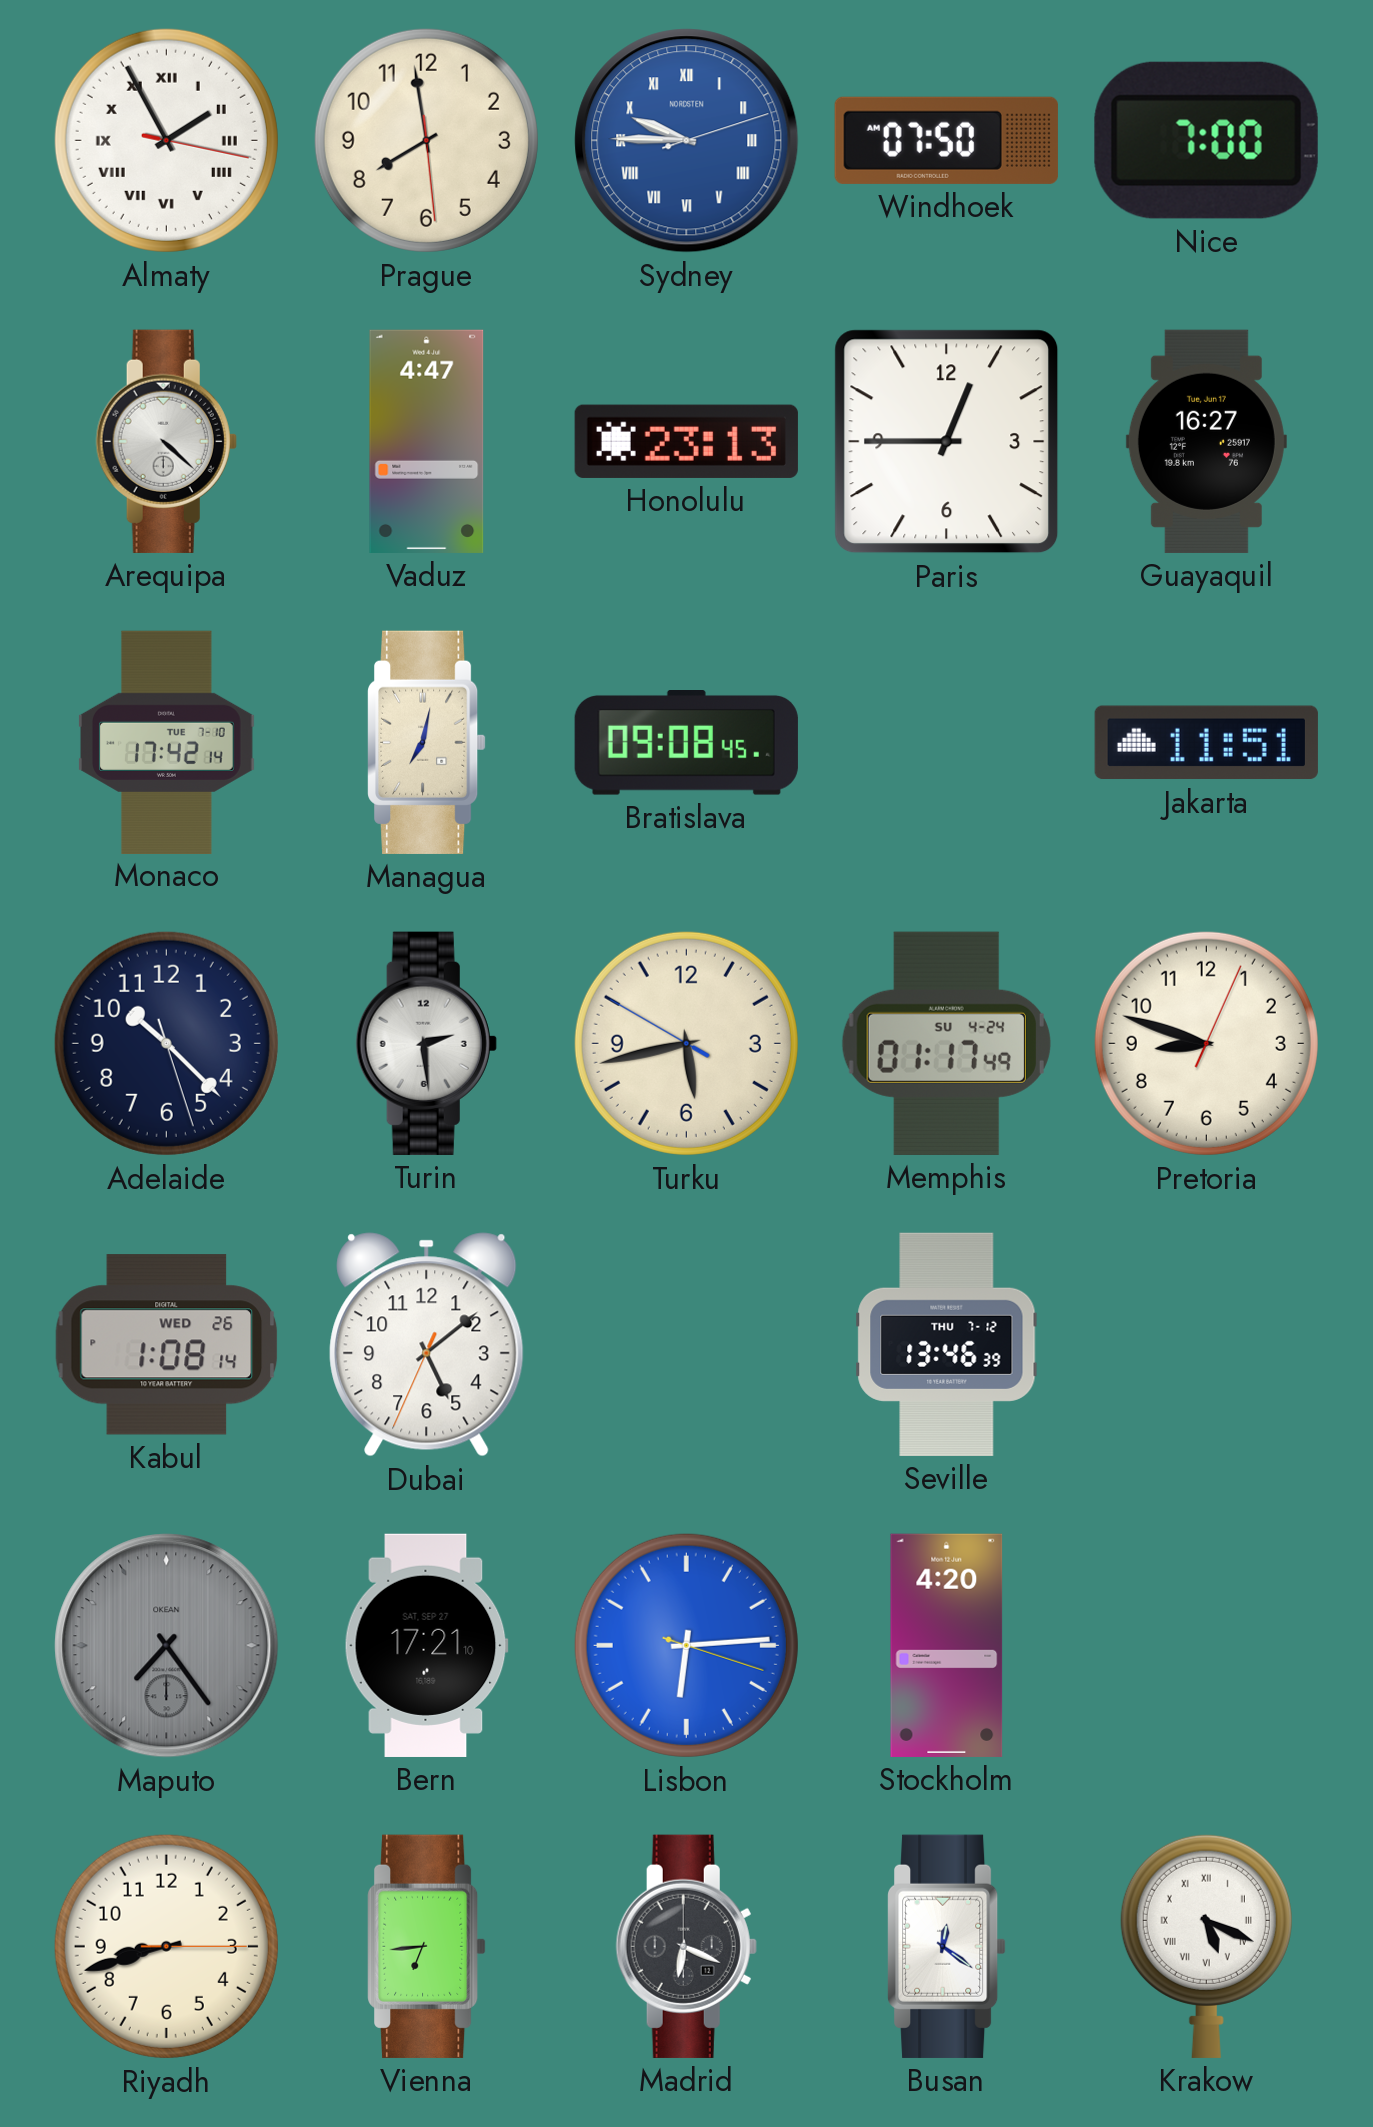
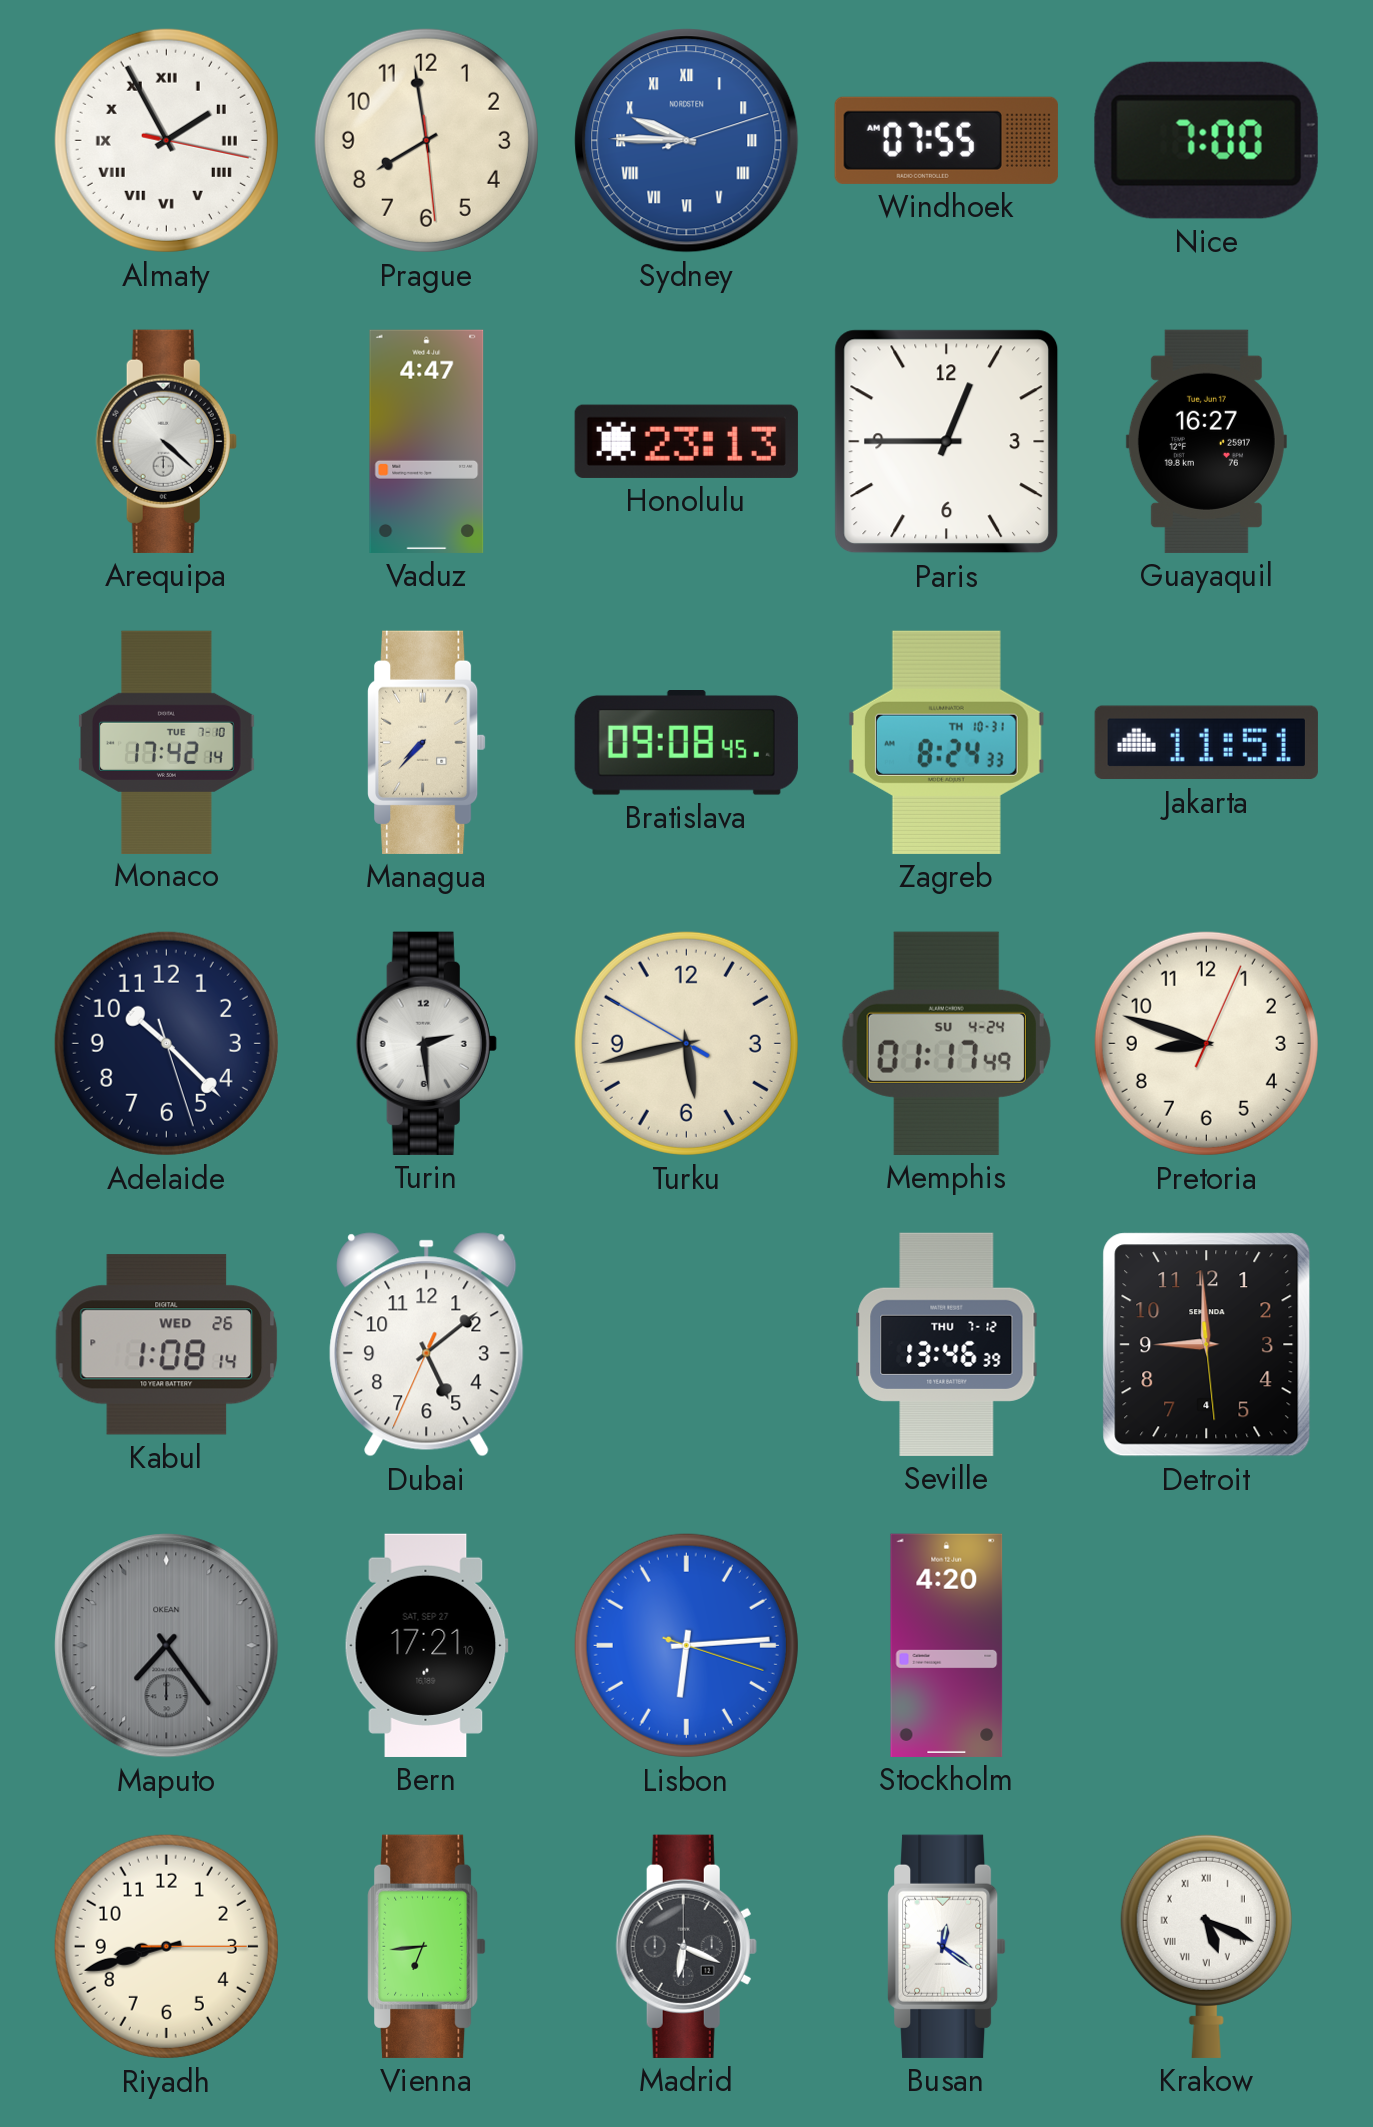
Windhoek: 07:50 -> 07:55
Managua: 7:02 -> 7:37
Zagreb: none -> 8:24
Detroit: none -> 8:59
